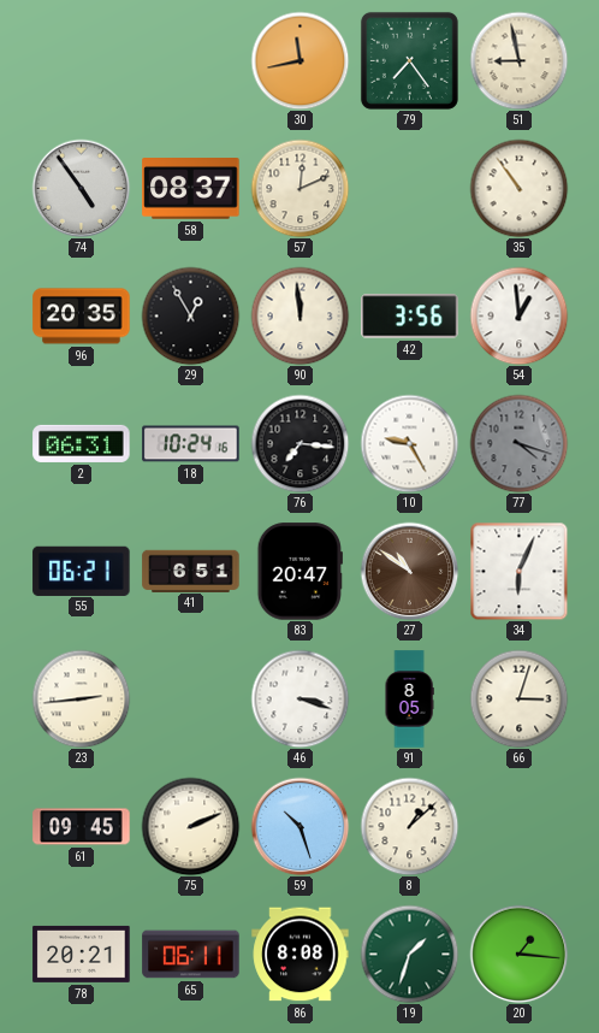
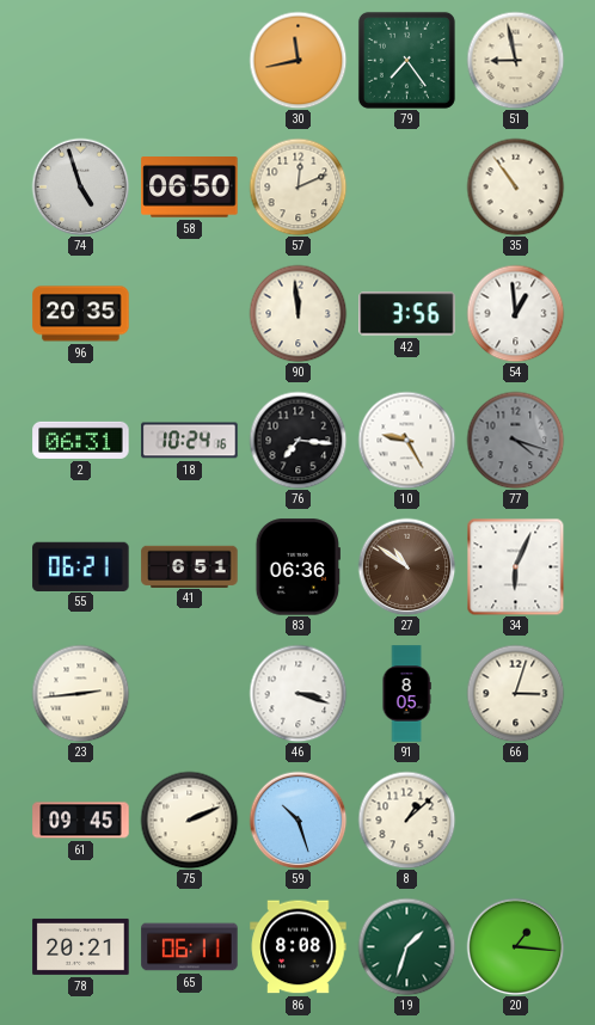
74: 4:54 -> 4:57
58: 08:37 -> 06:50
29: 12:55 -> none
83: 20:47 -> 06:36
